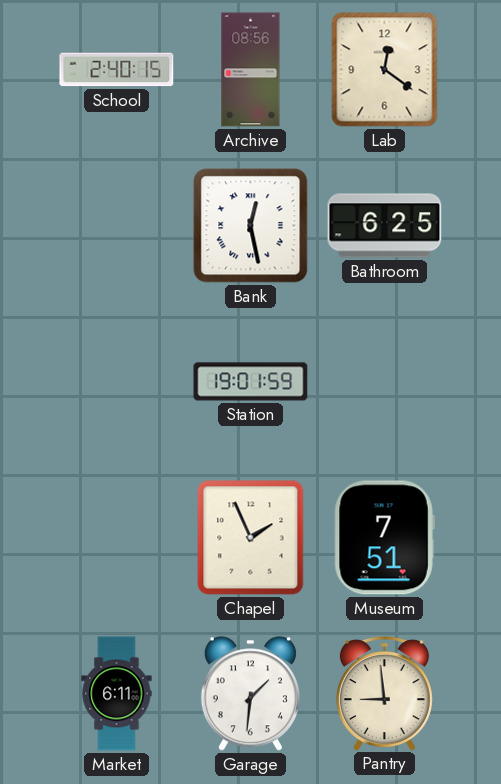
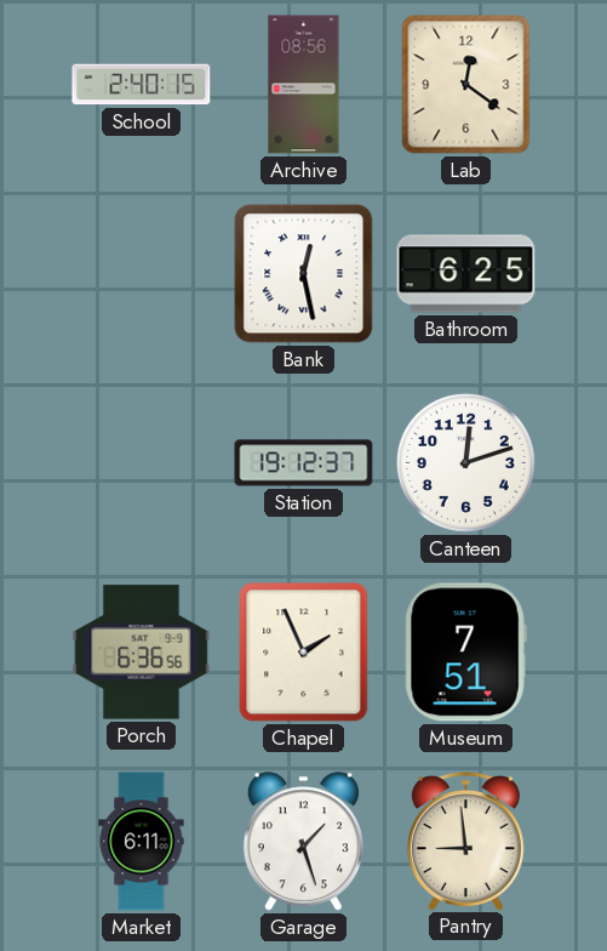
Station: 19:01 -> 19:12
Canteen: none -> 12:12
Porch: none -> 6:36
Garage: 1:31 -> 1:27
